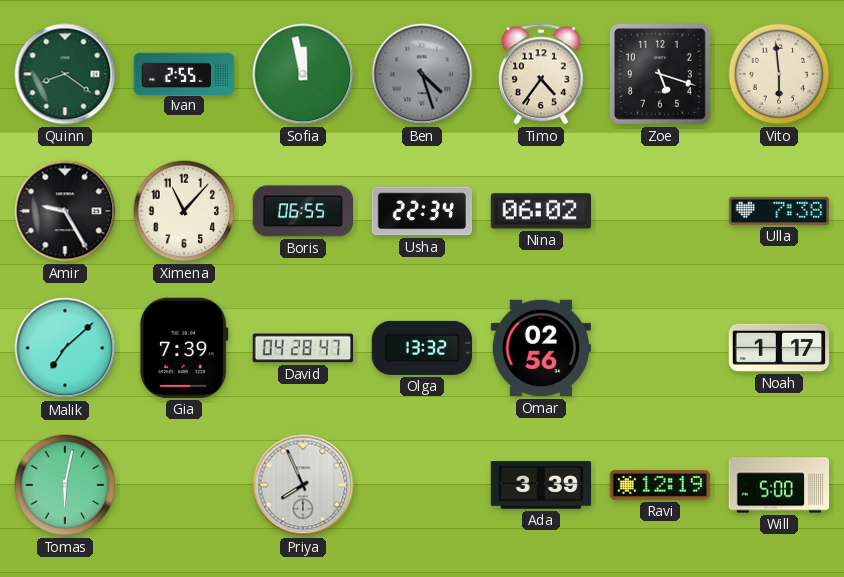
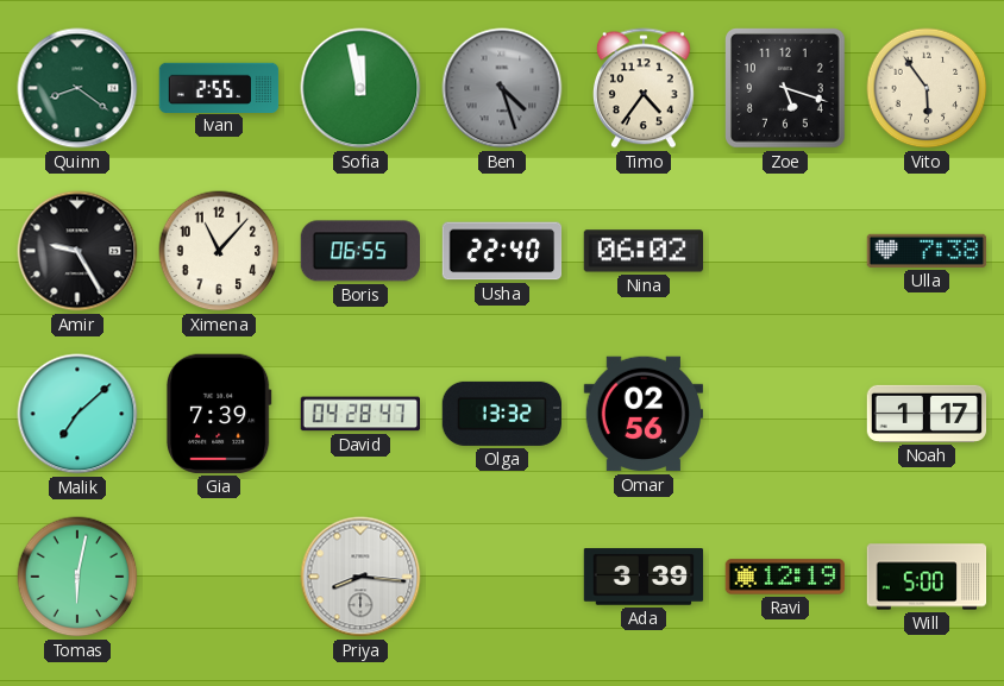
Vito: 5:59 -> 5:54
Usha: 22:34 -> 22:40
Priya: 7:56 -> 8:16
